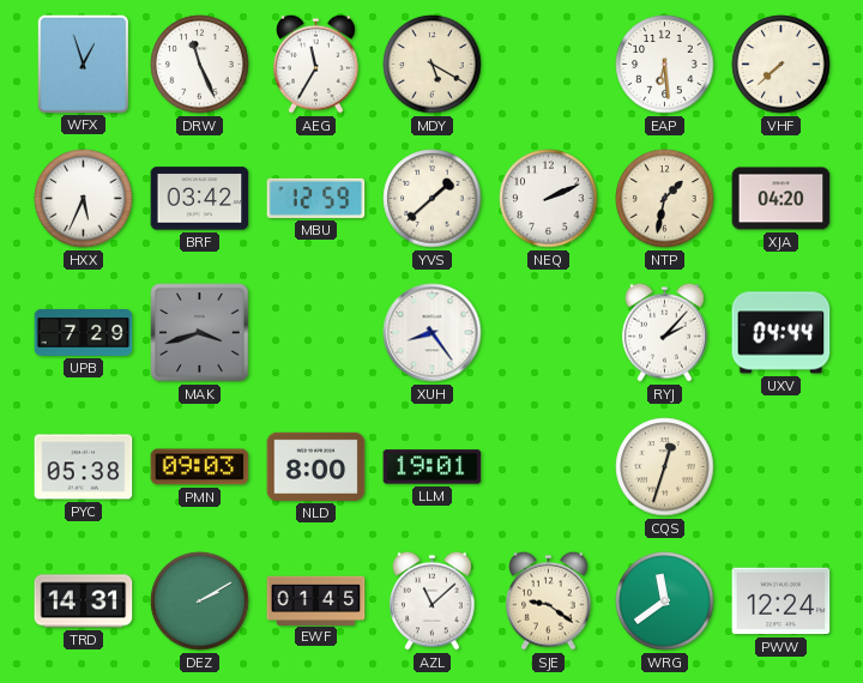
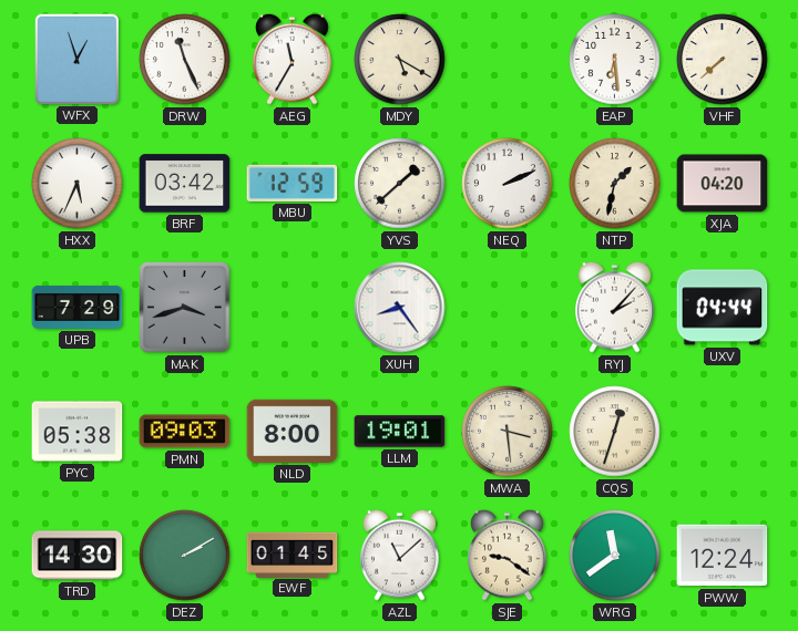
MWA: none -> 3:29
TRD: 14:31 -> 14:30
